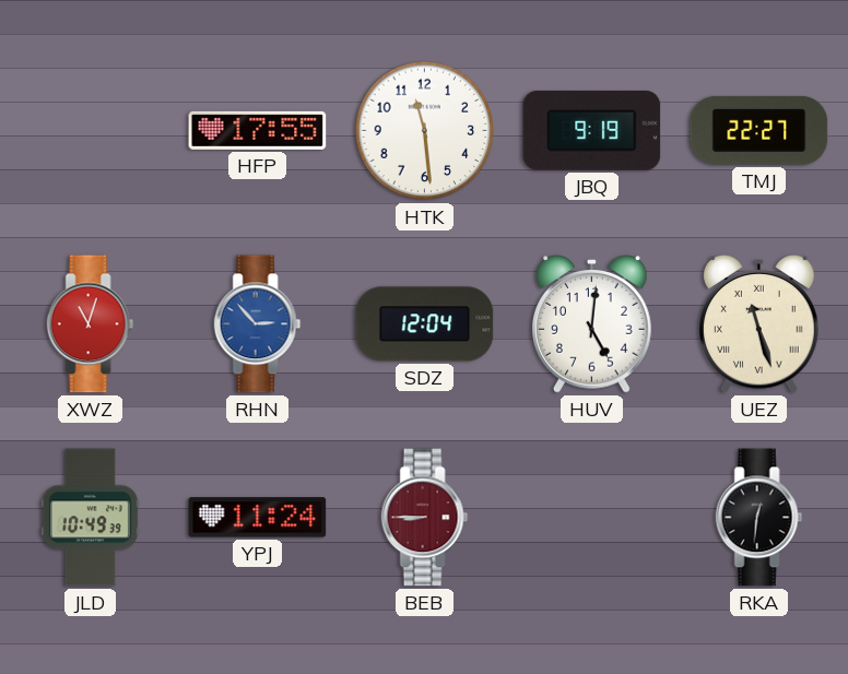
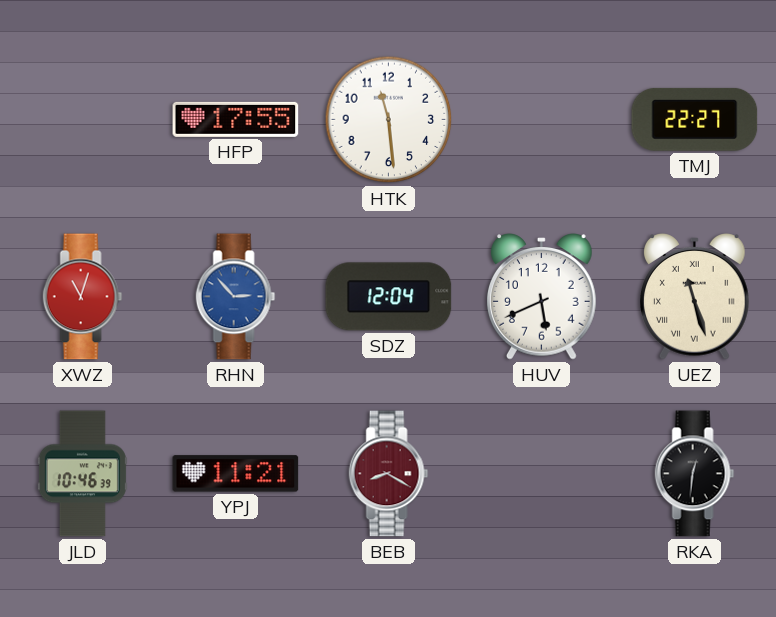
JBQ: 9:19 -> none
HUV: 5:01 -> 5:41
JLD: 10:49 -> 10:46
YPJ: 11:24 -> 11:21
BEB: 8:45 -> 8:20
